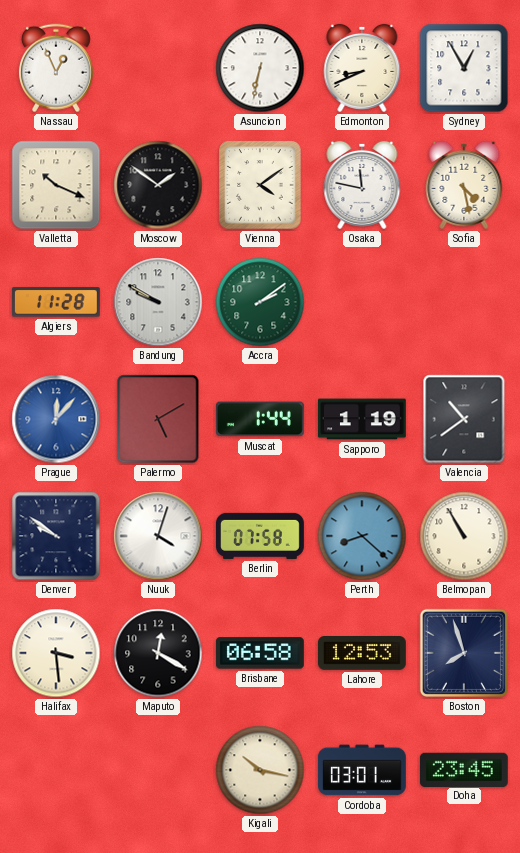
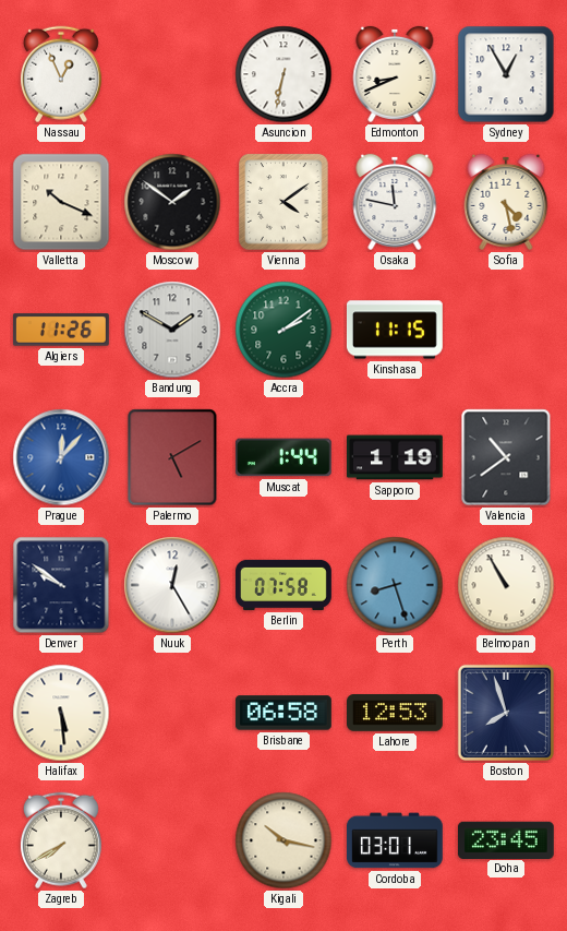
Algiers: 11:28 -> 11:26
Bandung: 9:50 -> 1:50
Kinshasa: none -> 11:15
Nuuk: 4:03 -> 12:25
Perth: 8:22 -> 8:27
Halifax: 3:29 -> 5:29
Maputo: 12:20 -> none
Zagreb: none -> 7:40
